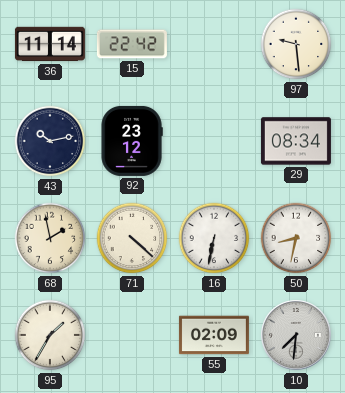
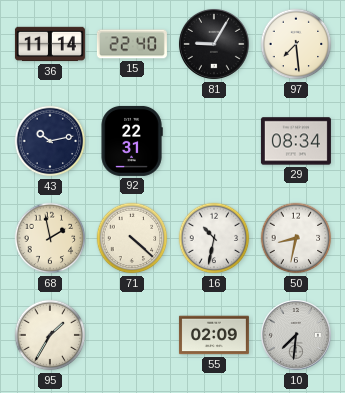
15: 22:42 -> 22:40
81: none -> 9:05
97: 9:29 -> 7:29
92: 23:12 -> 22:31
16: 6:32 -> 10:32
